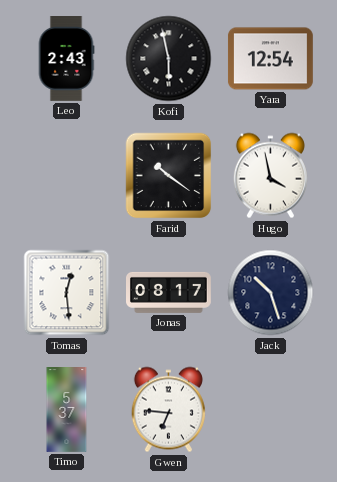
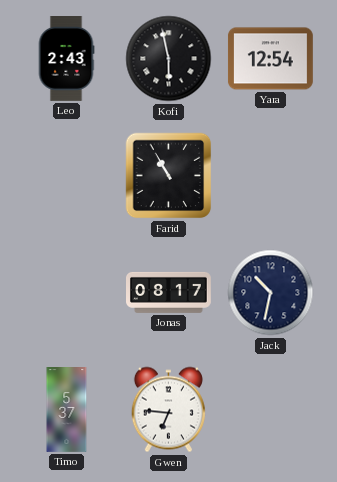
Farid: 10:21 -> 10:55
Hugo: 3:58 -> none
Tomas: 12:29 -> none
Jack: 10:27 -> 10:32
